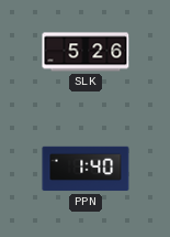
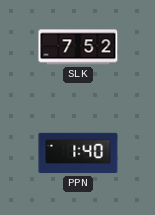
SLK: 5:26 -> 7:52
